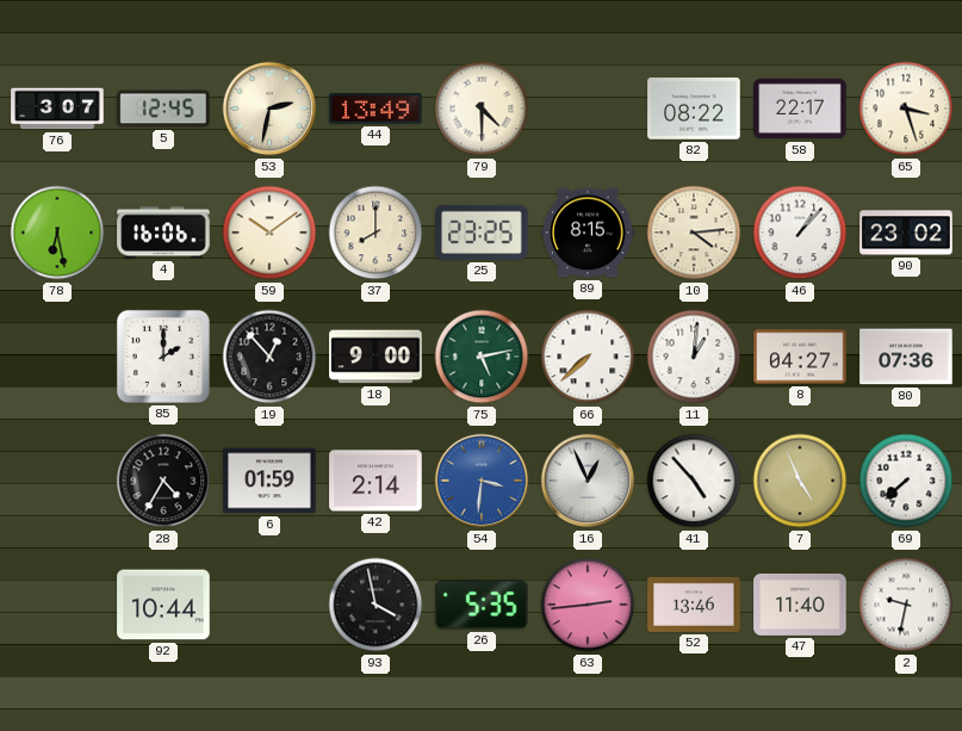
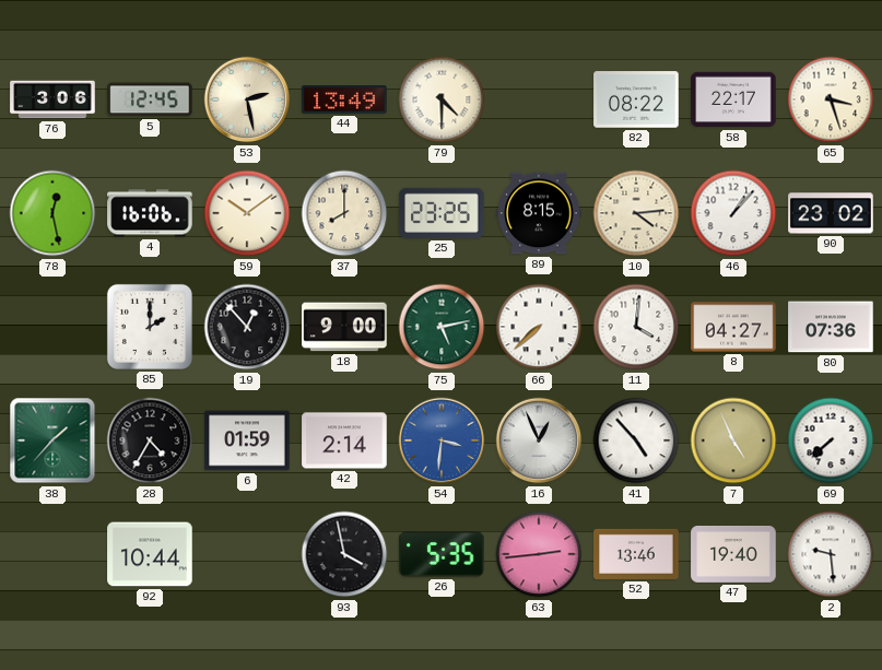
76: 3:07 -> 3:06
53: 2:32 -> 2:28
78: 6:28 -> 12:28
11: 1:01 -> 4:01
38: none -> 1:37
47: 11:40 -> 19:40
2: 9:32 -> 9:29
